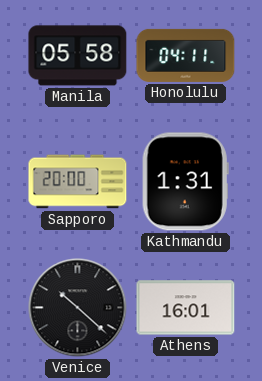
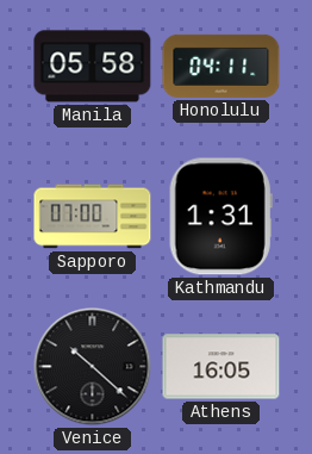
Sapporo: 20:00 -> 07:00
Athens: 16:01 -> 16:05
